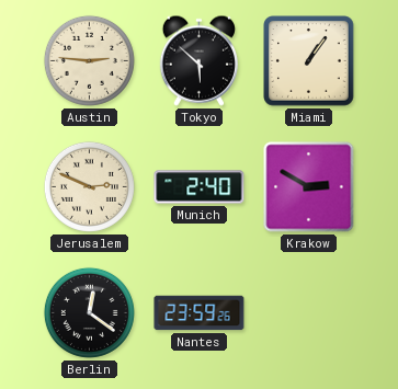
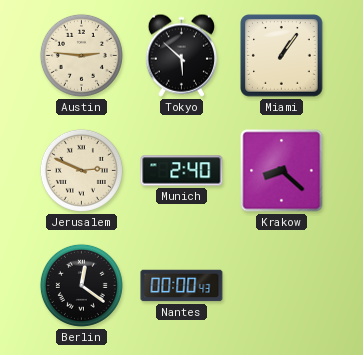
Krakow: 2:50 -> 8:22
Nantes: 23:59 -> 00:00
